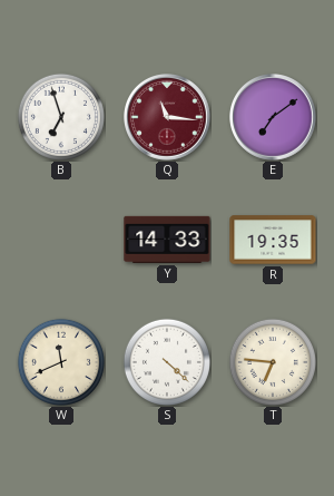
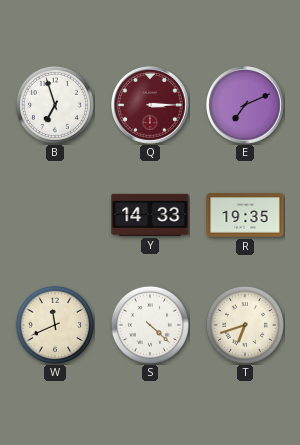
Q: 11:16 -> 3:15
E: 7:09 -> 7:11
T: 6:46 -> 6:42
